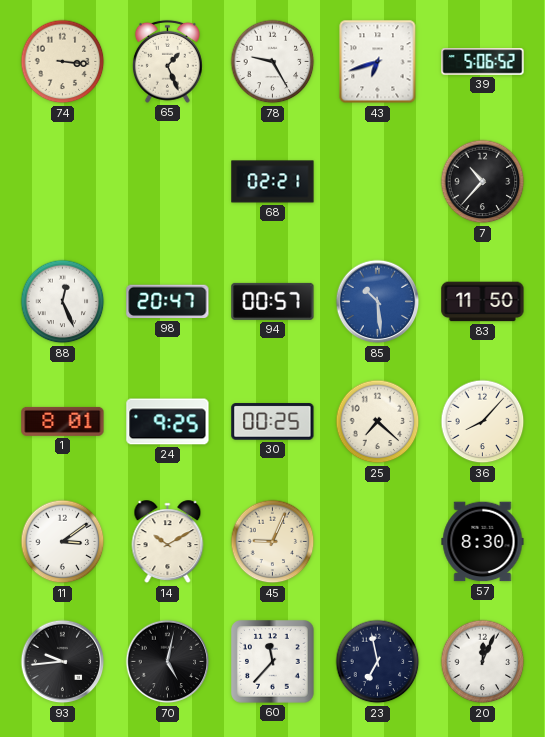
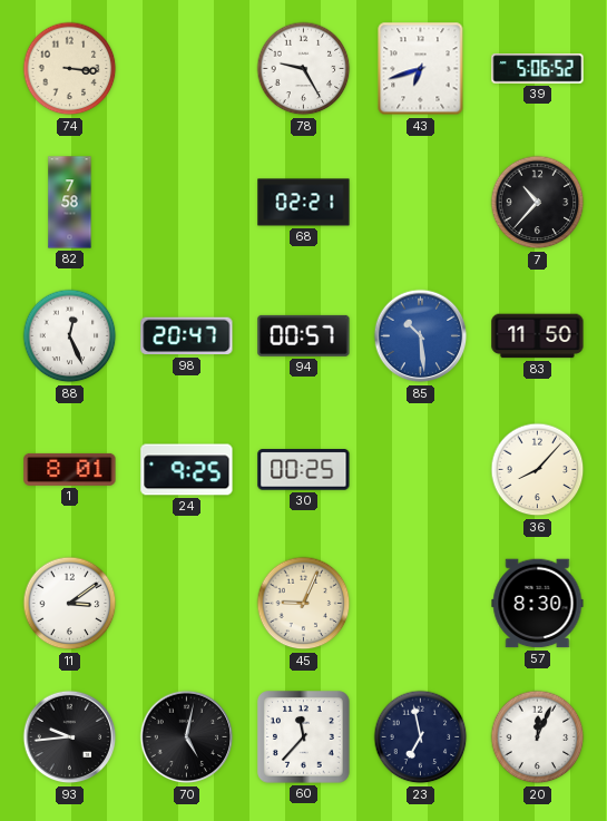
65: 1:26 -> none
82: none -> 7:58
25: 7:22 -> none
14: 10:10 -> none
